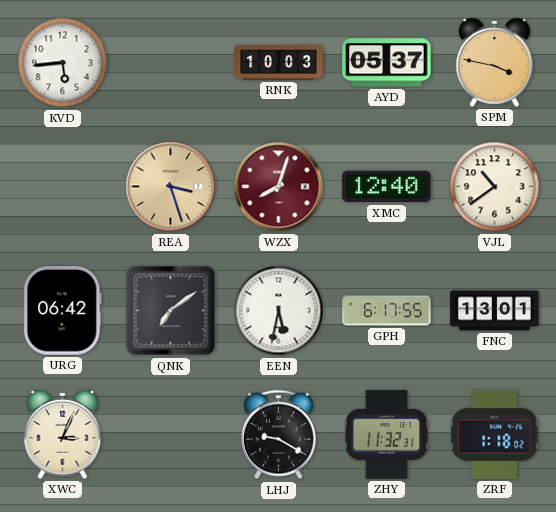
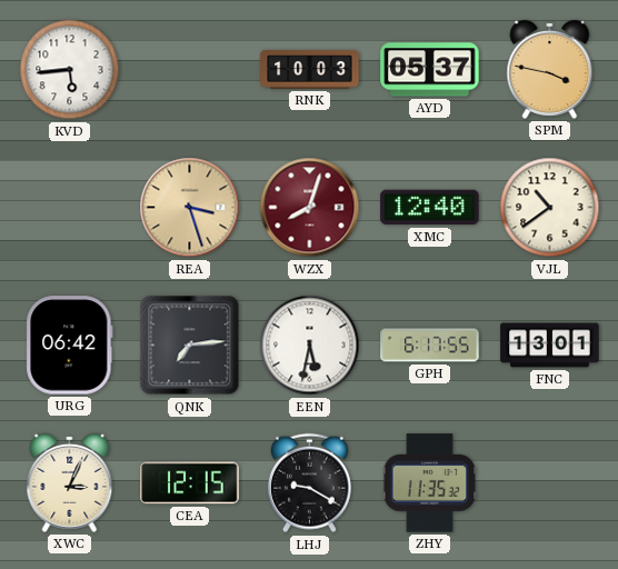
QNK: 7:09 -> 7:14
CEA: none -> 12:15
ZHY: 11:32 -> 11:35
ZRF: 1:18 -> none
